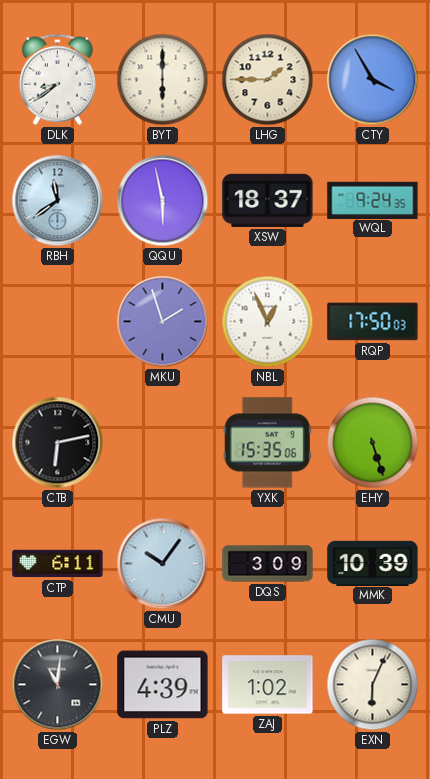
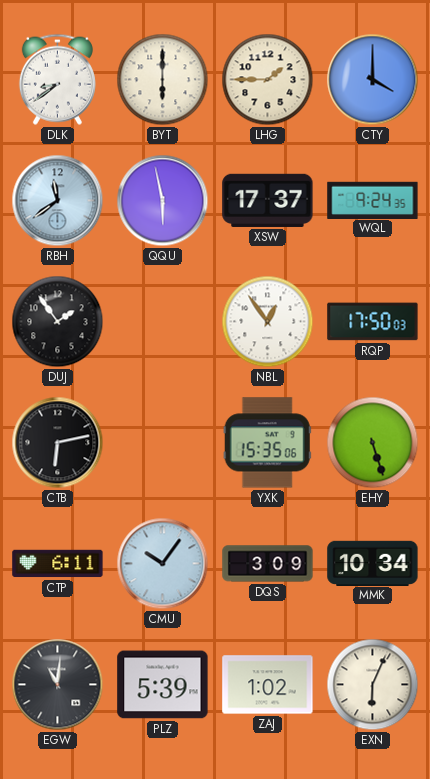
CTY: 3:55 -> 4:00
XSW: 18:37 -> 17:37
DUJ: none -> 1:54
MKU: 1:57 -> none
NBL: 12:56 -> 12:54
MMK: 10:39 -> 10:34
PLZ: 4:39 -> 5:39
